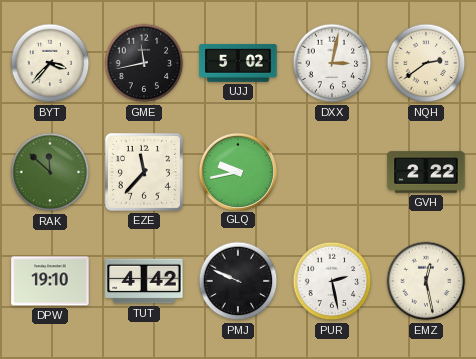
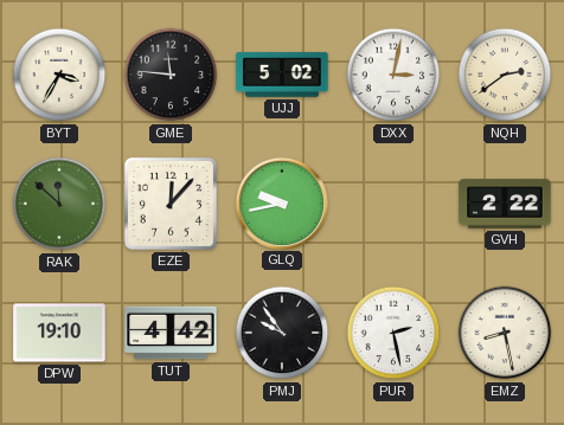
BYT: 3:37 -> 3:35
GME: 11:43 -> 11:46
EZE: 11:37 -> 12:07
PMJ: 9:49 -> 9:54
EMZ: 12:28 -> 8:28
